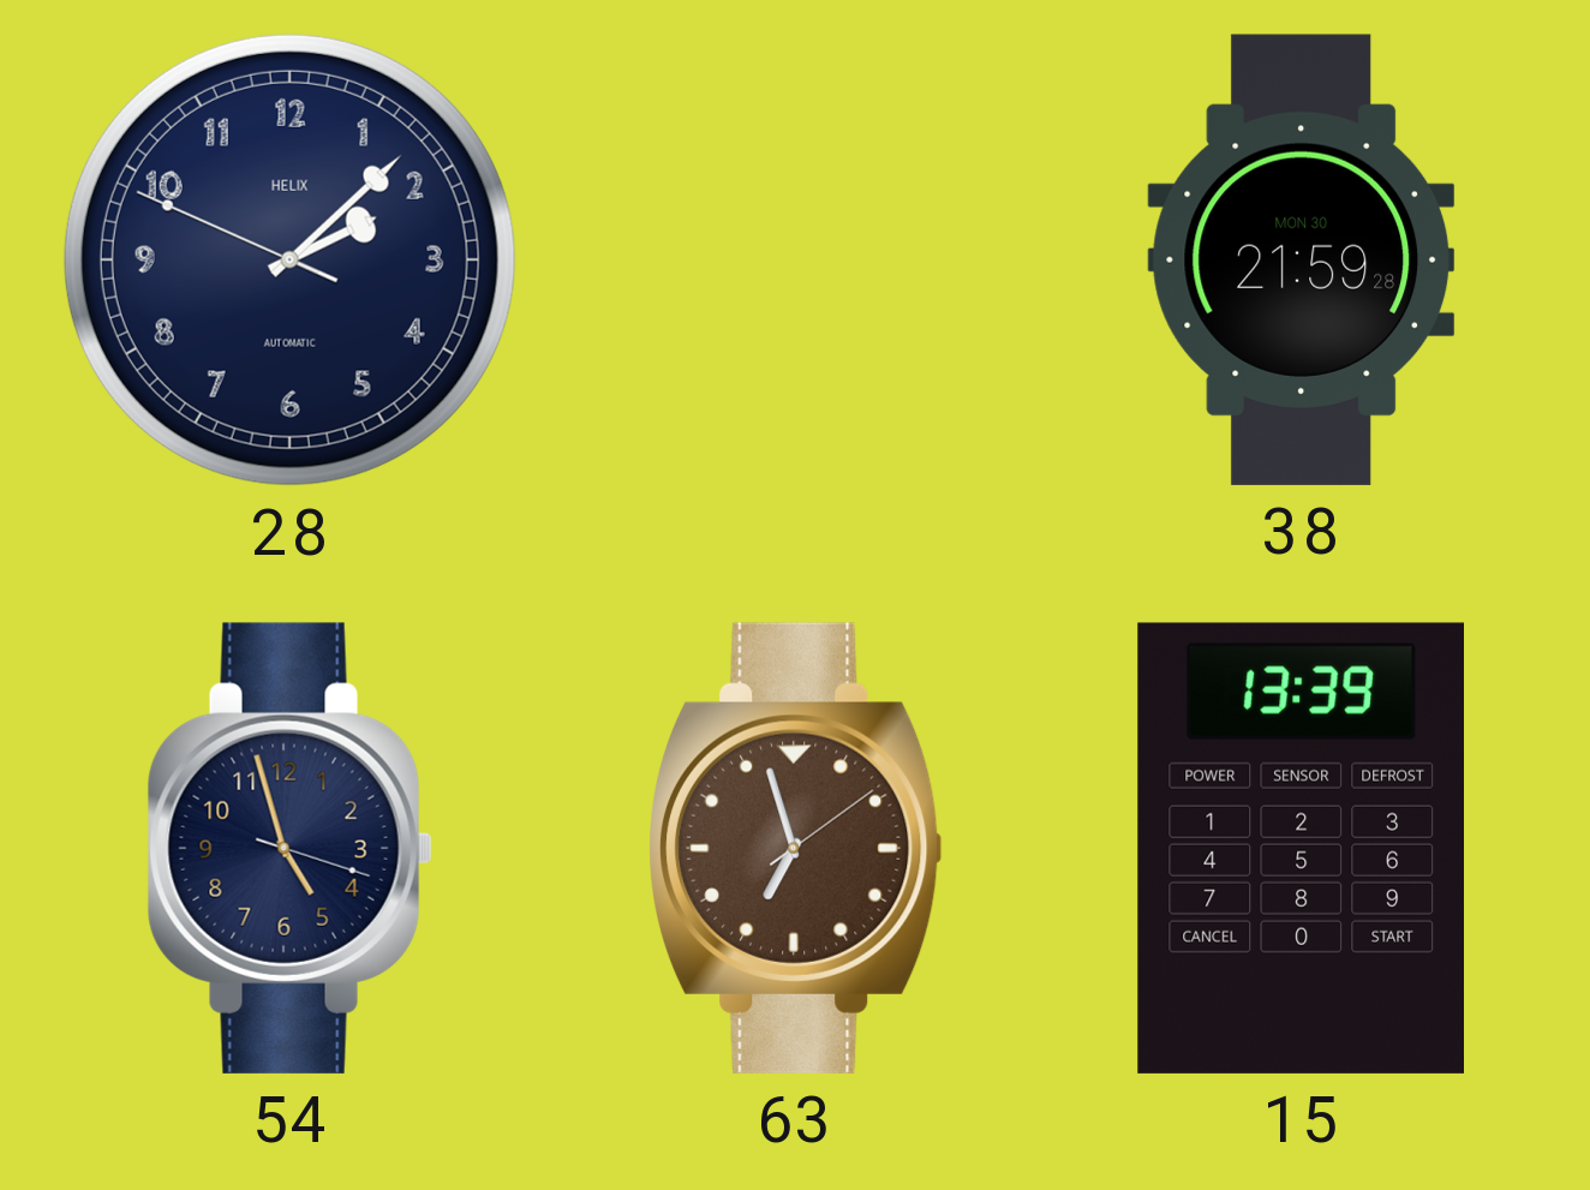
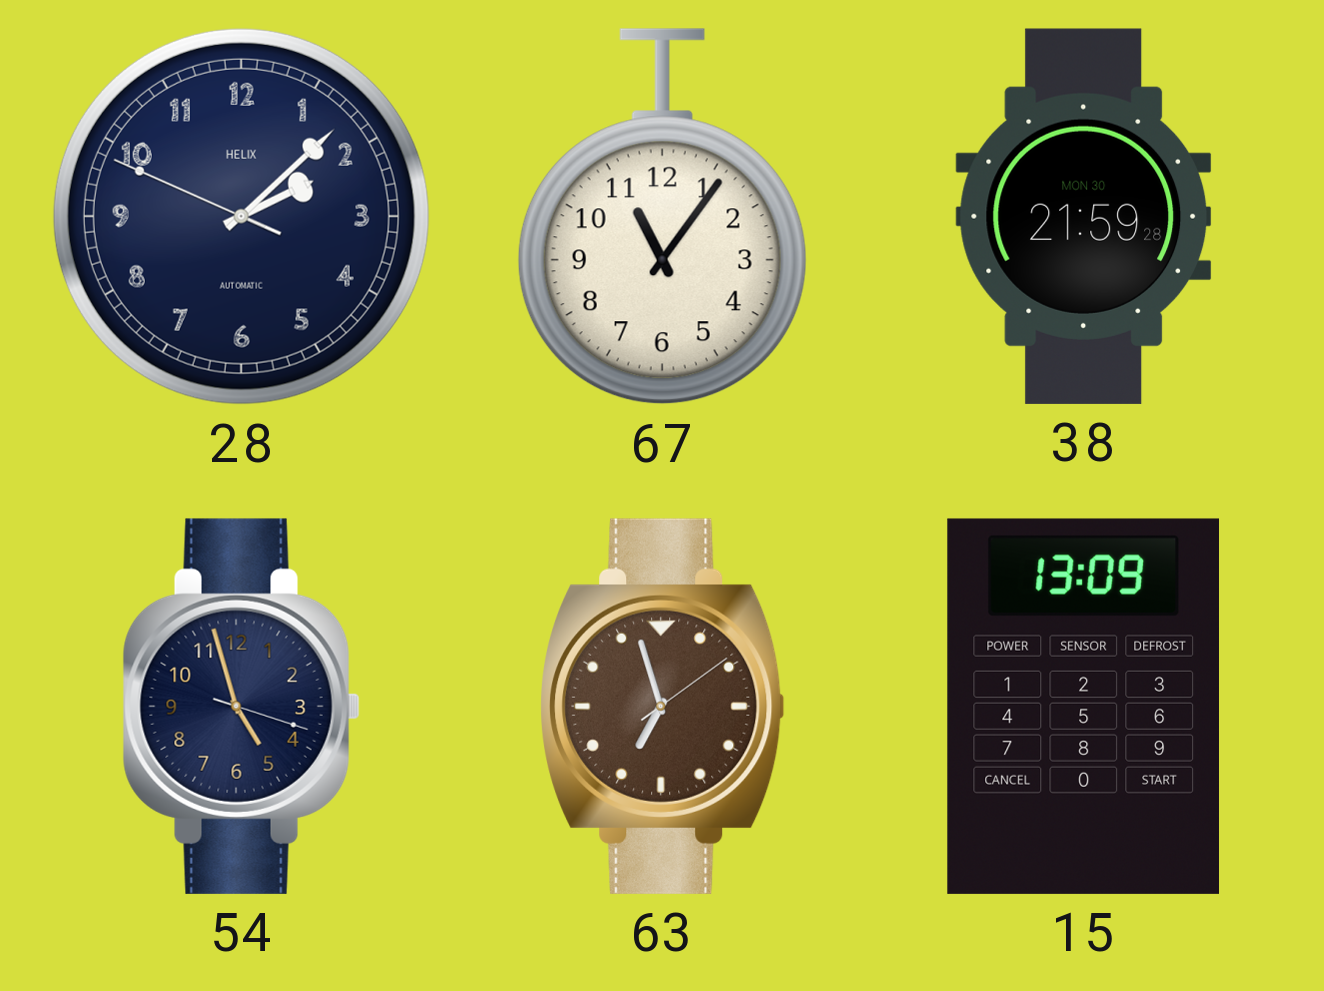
67: none -> 11:06
15: 13:39 -> 13:09
